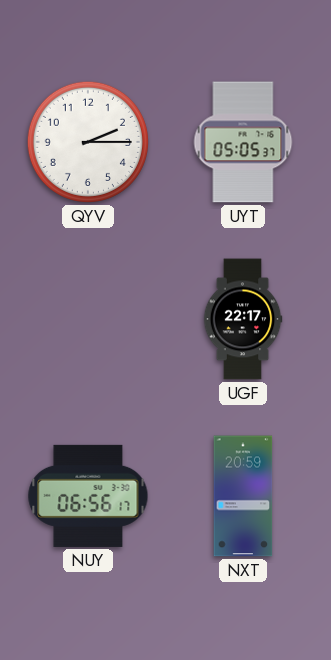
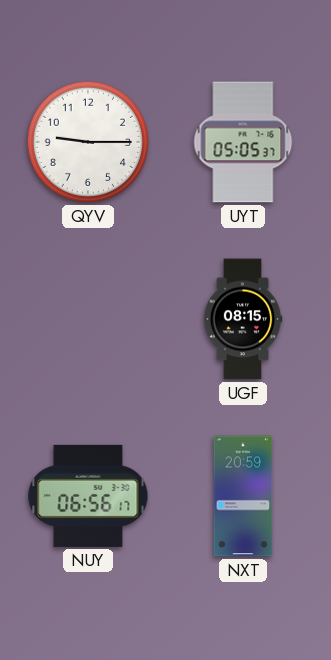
QYV: 2:15 -> 9:15
UGF: 22:17 -> 08:15
